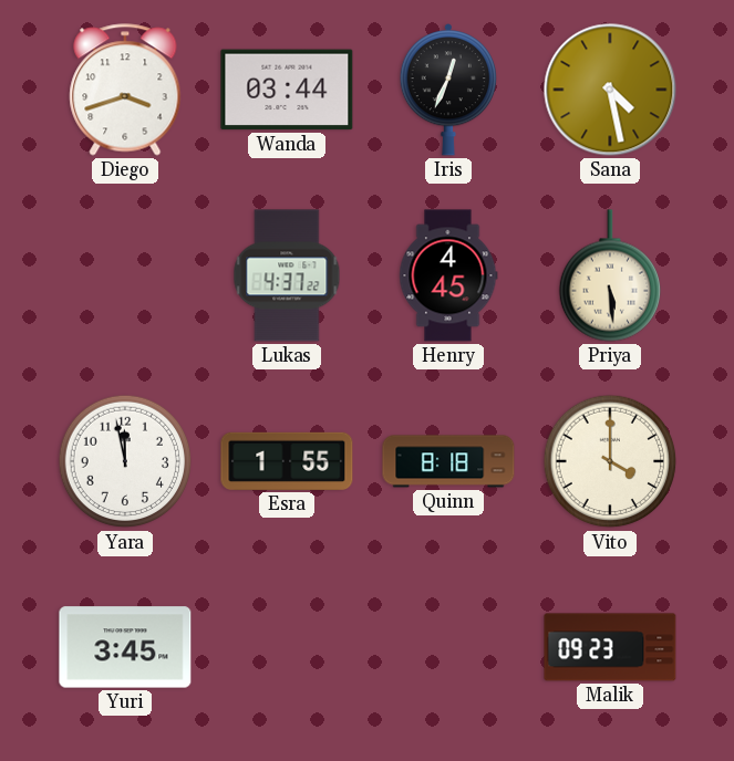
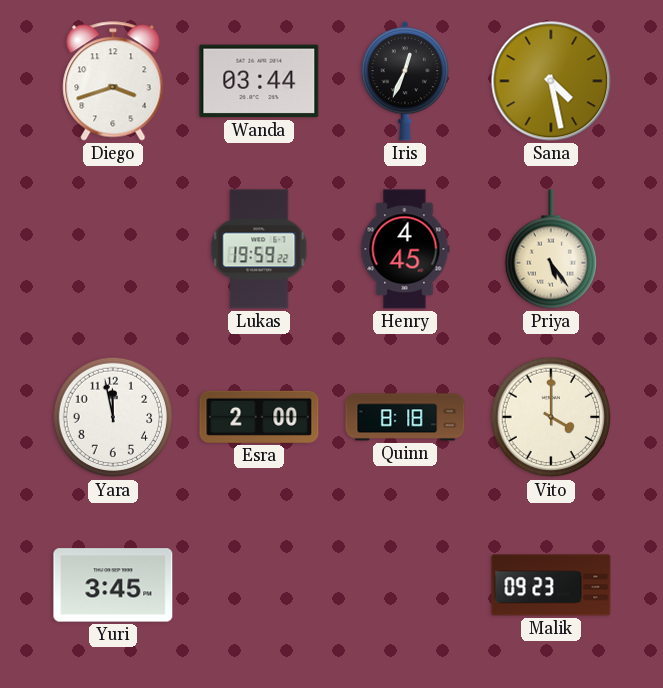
Lukas: 4:37 -> 19:59
Priya: 5:29 -> 5:24
Esra: 1:55 -> 2:00
